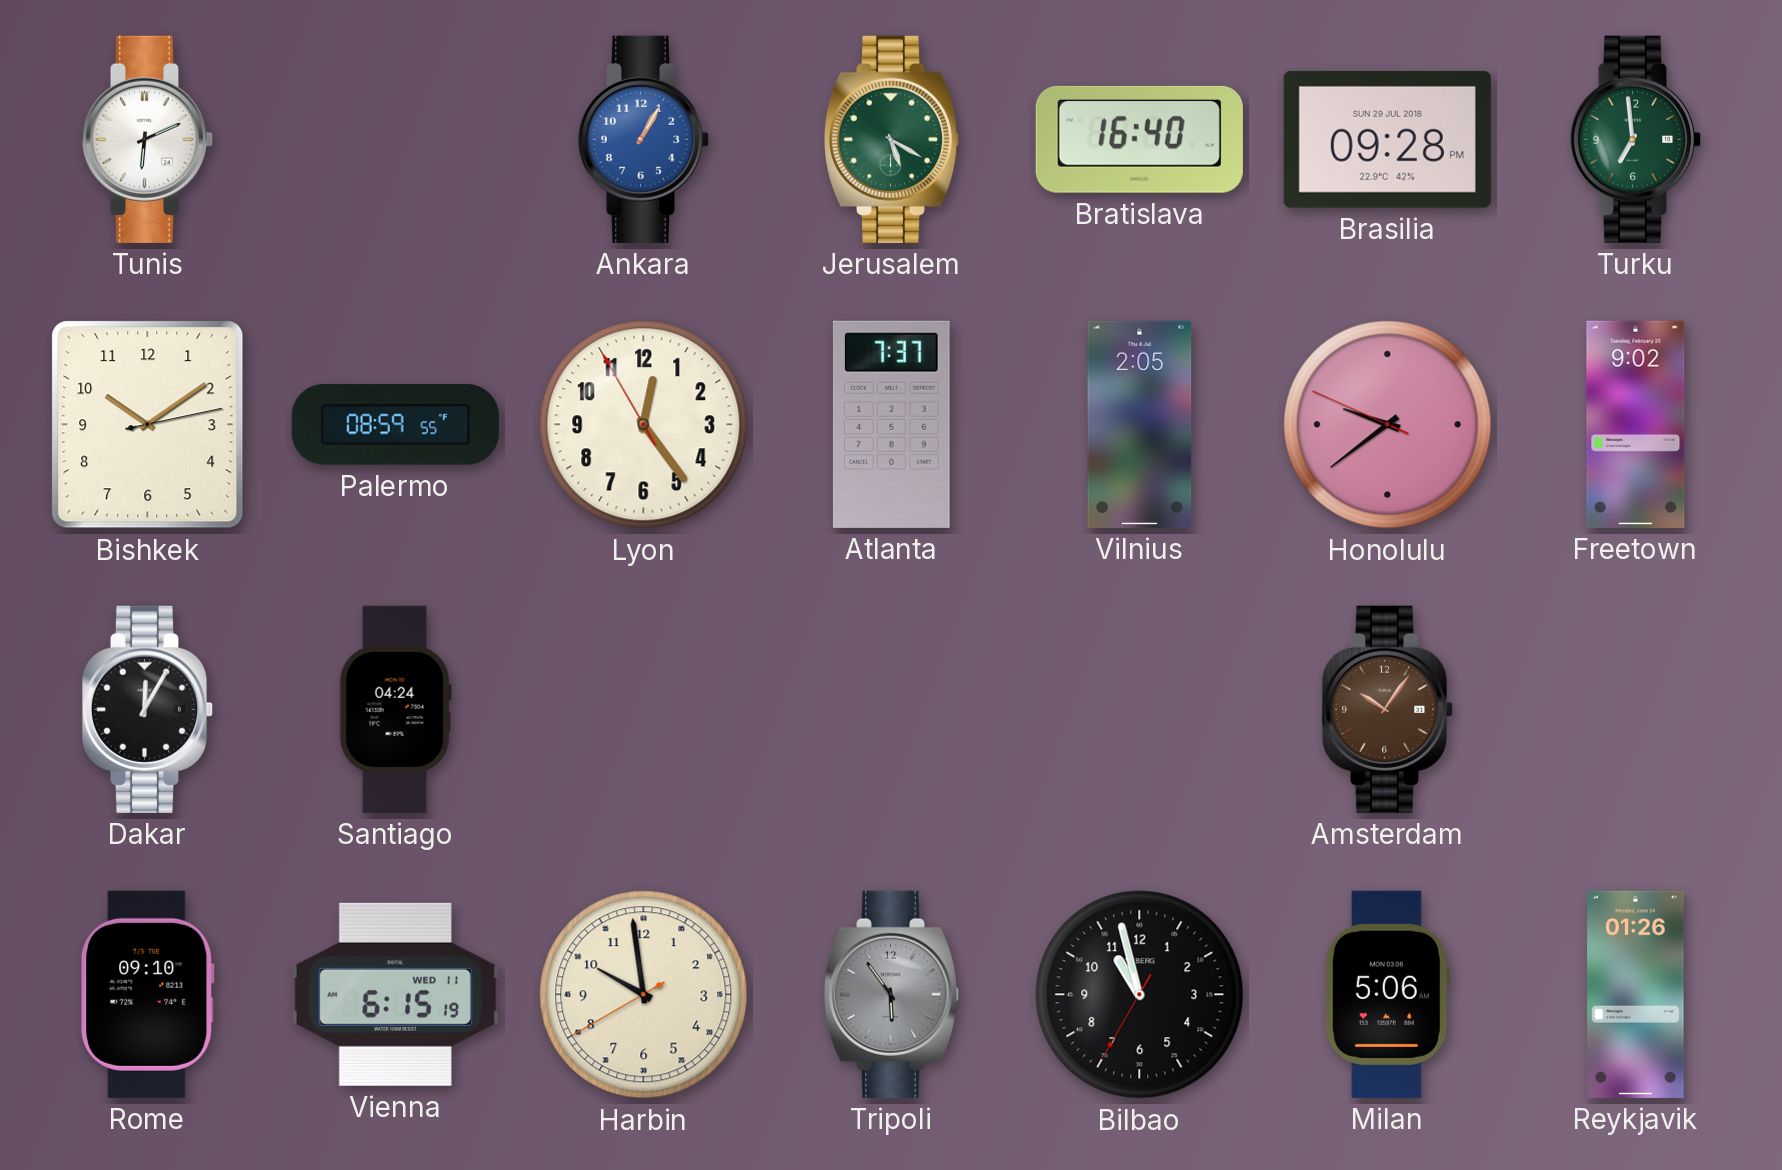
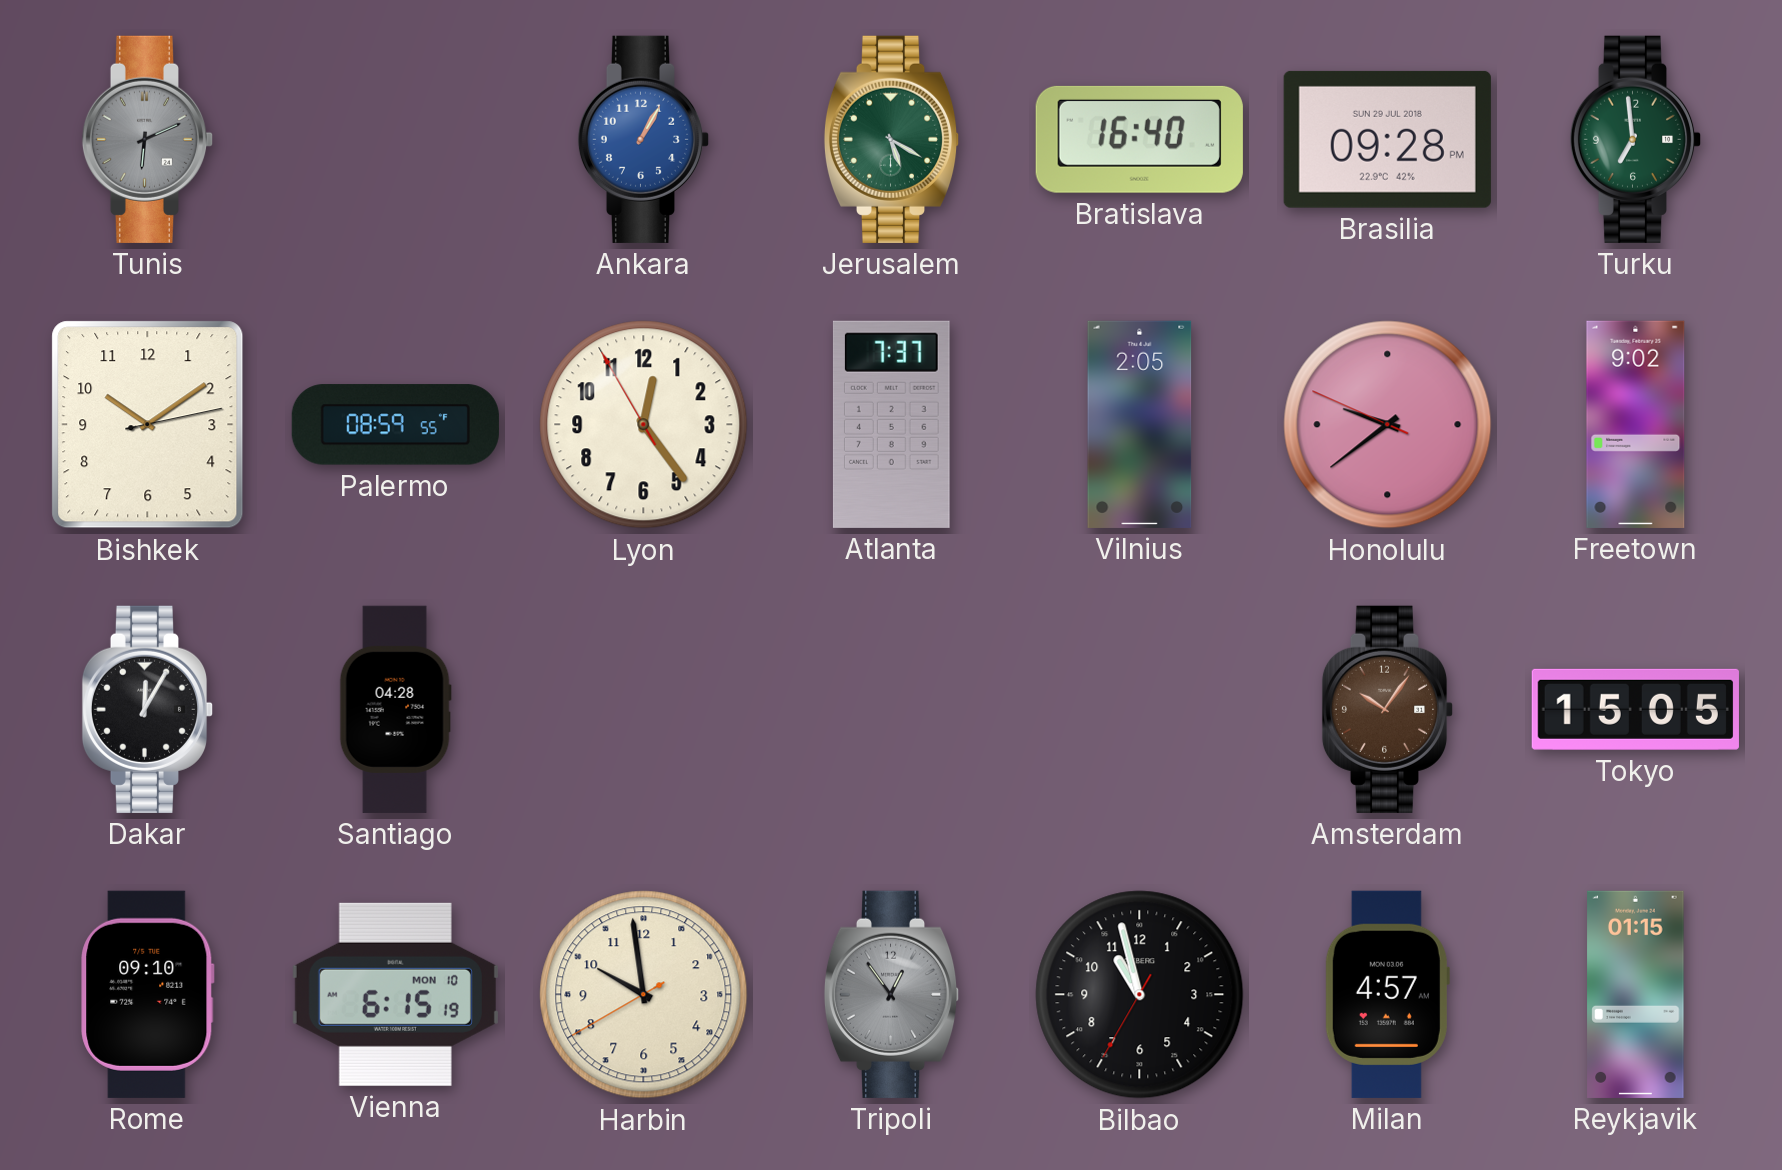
Tunis dial: white -> grey
Santiago: 04:24 -> 04:28
Tokyo: none -> 15:05
Vienna date: WED 11 -> MON 10
Tripoli: 5:54 -> 12:54
Milan: 5:06 -> 4:57
Reykjavik: 01:26 -> 01:15
